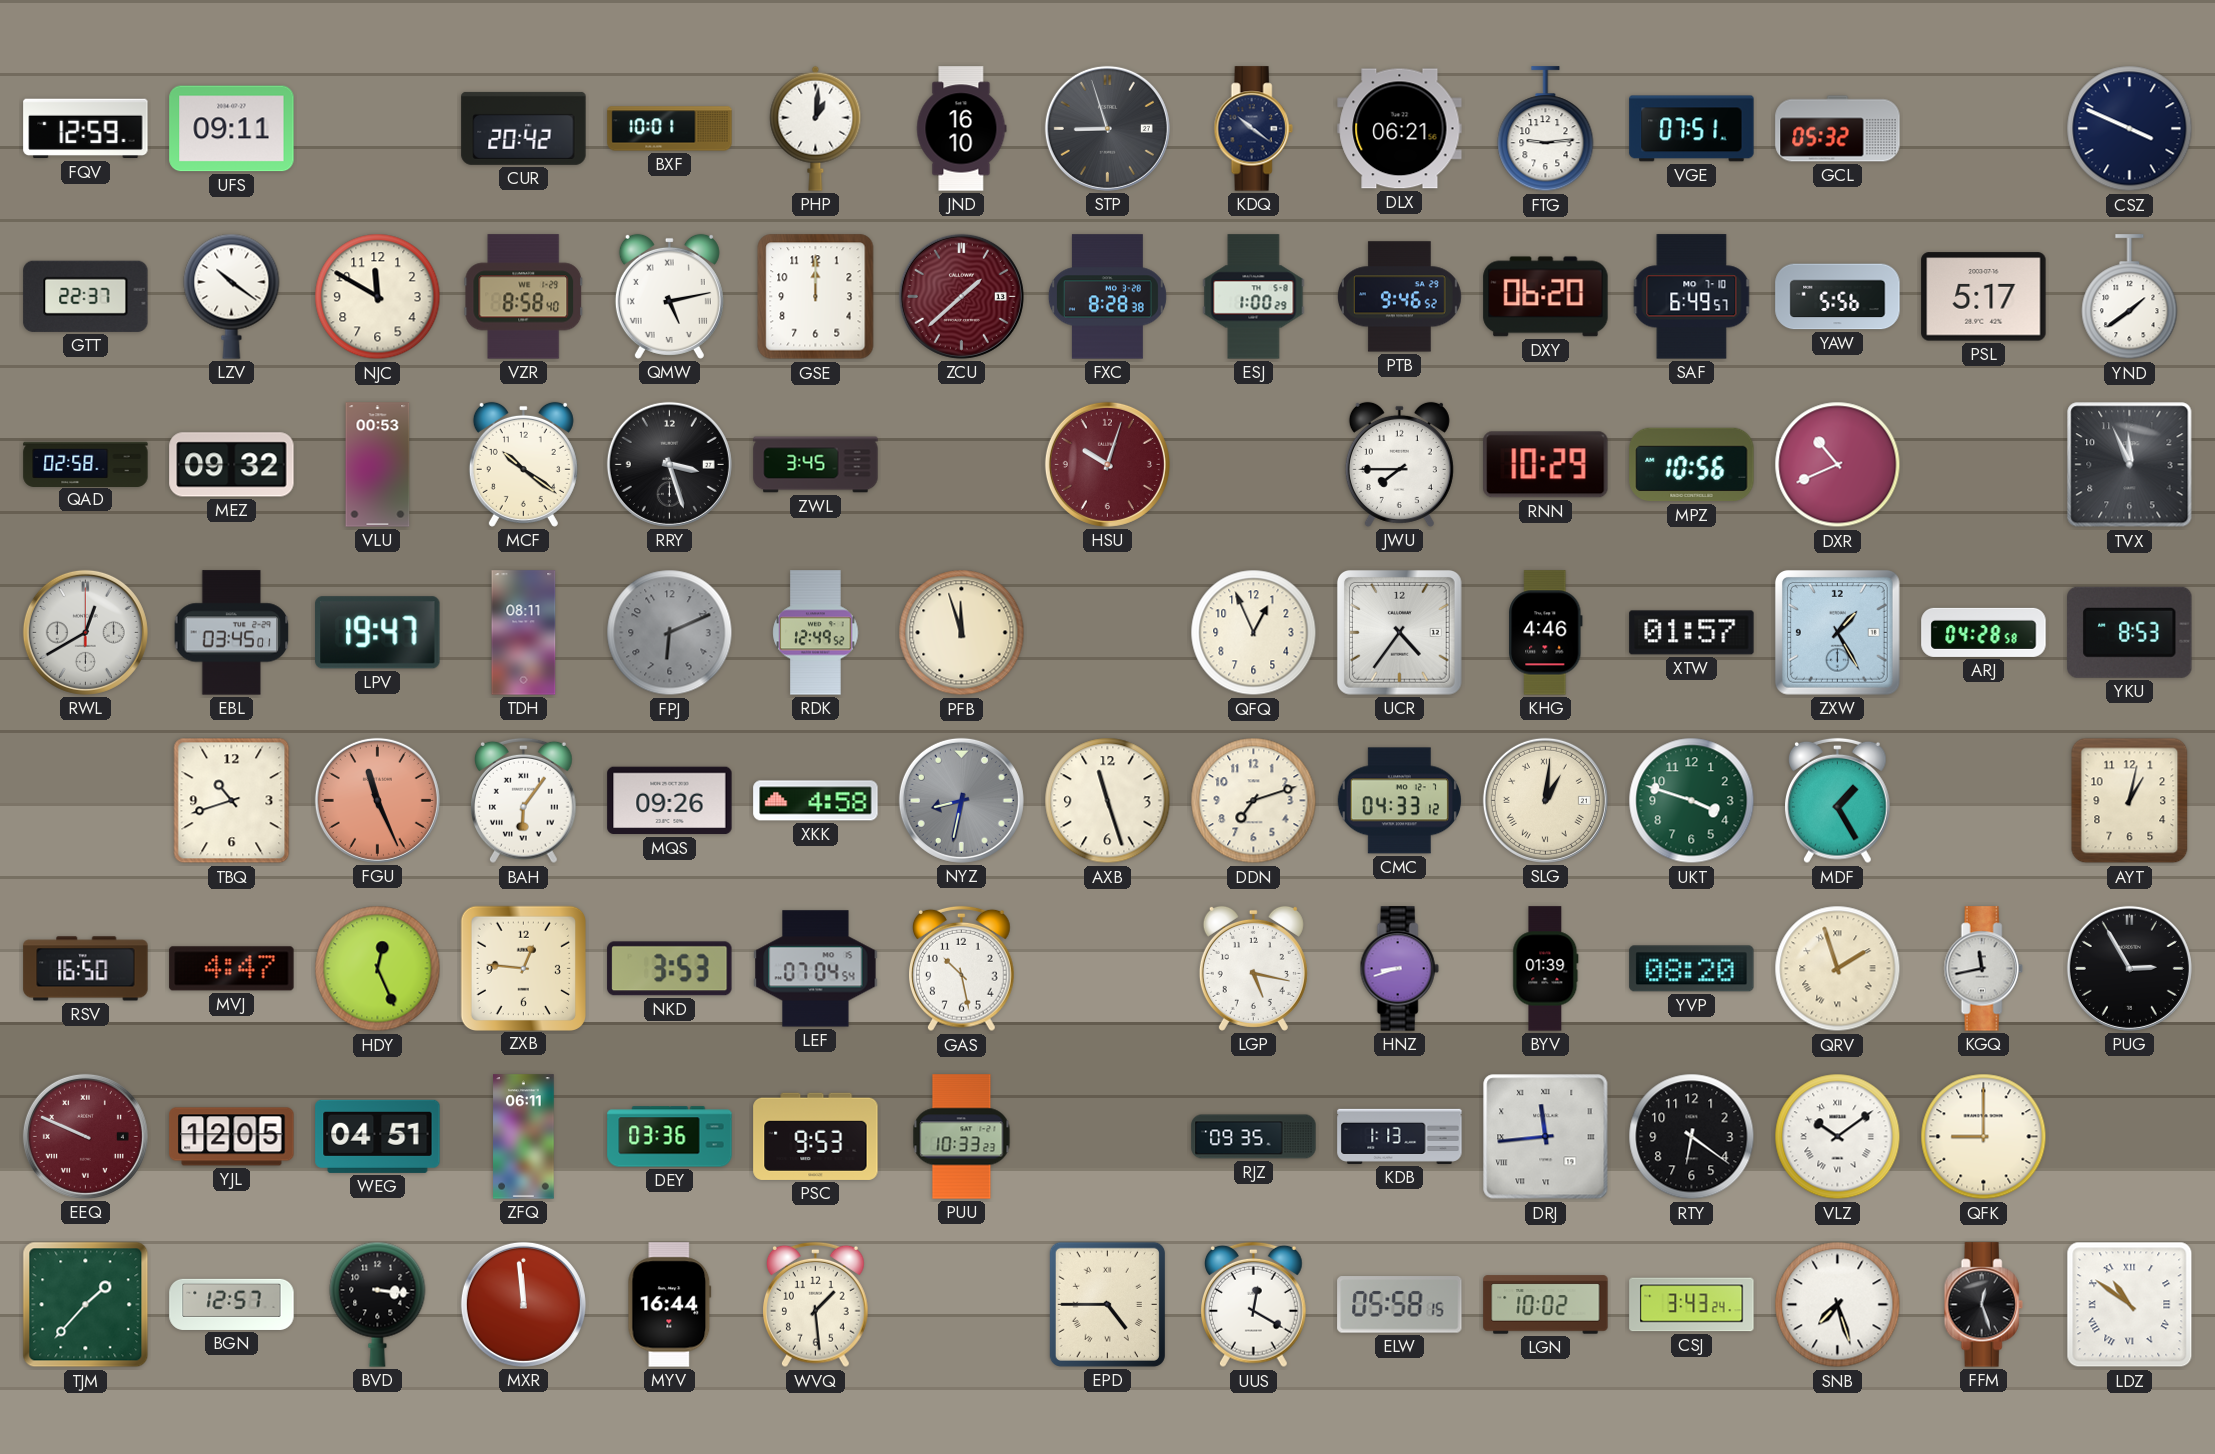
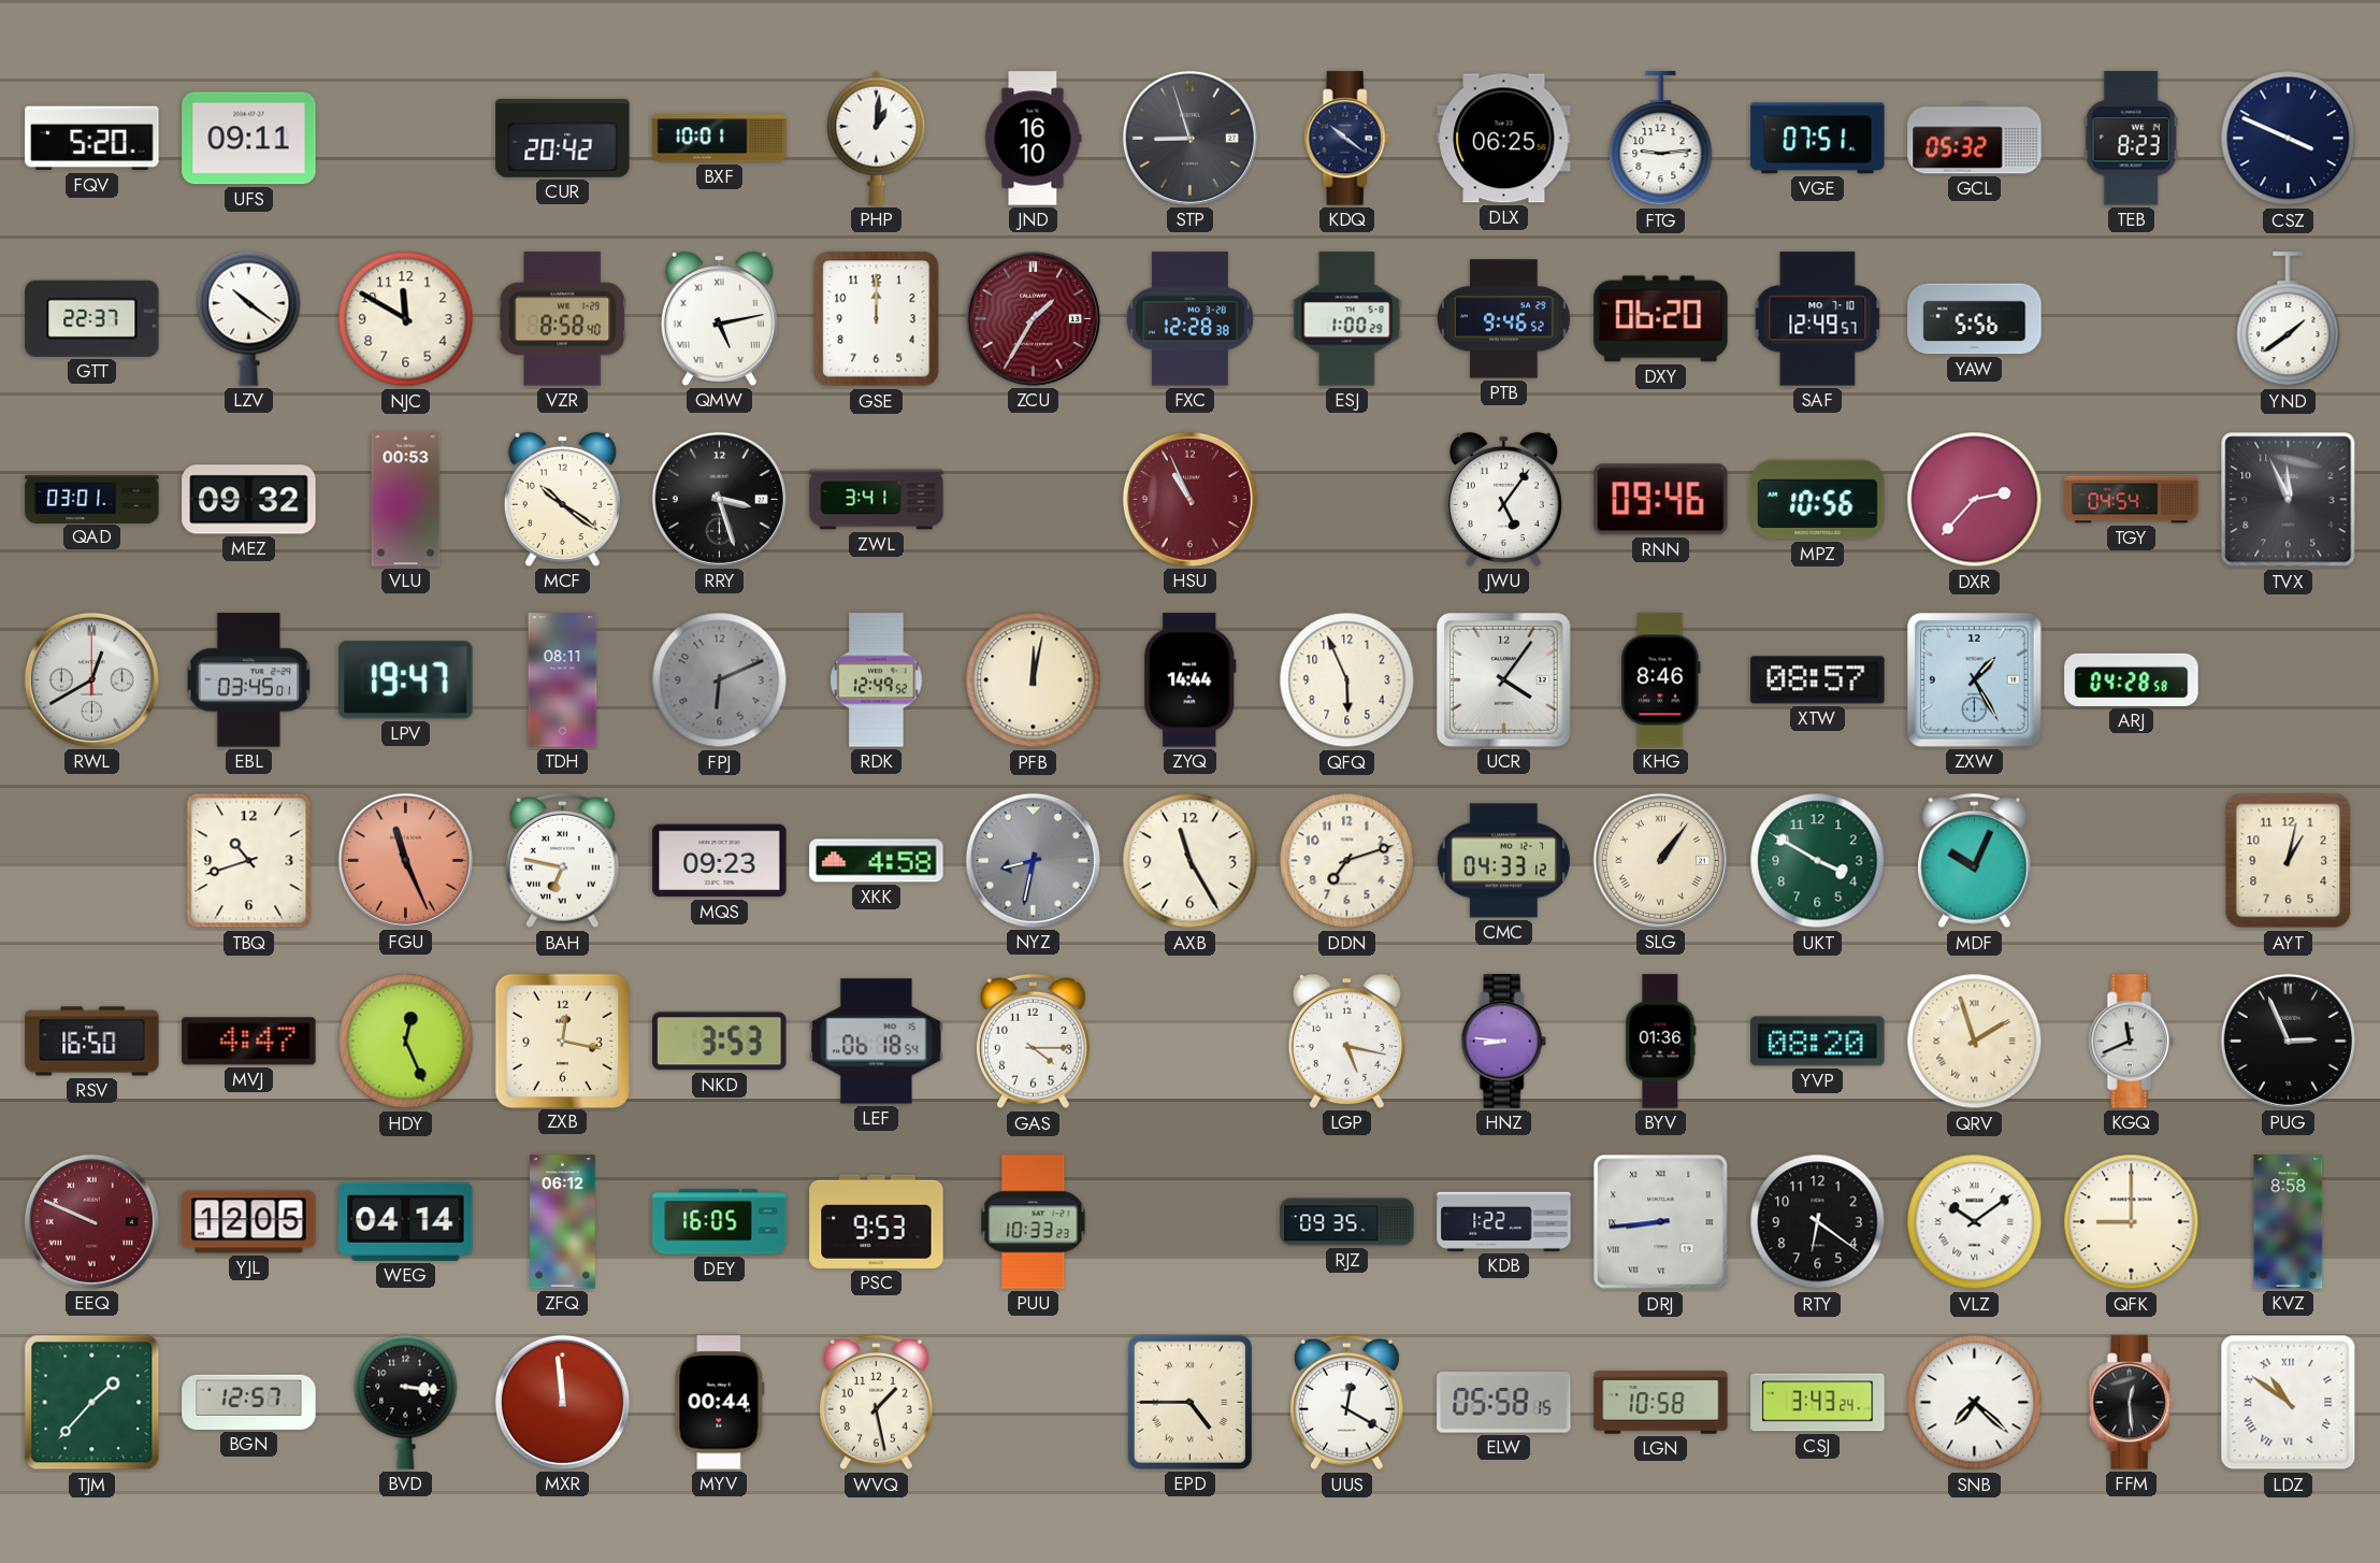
FQV: 12:59 -> 5:20
DLX: 06:21 -> 06:25
TEB: none -> 8:23
ZCU: 1:38 -> 1:35
FXC: 8:28 -> 12:28
SAF: 6:49 -> 12:49
PSL: 5:17 -> none
QAD: 02:58 -> 03:01
ZWL: 3:45 -> 3:41
HSU: 10:03 -> 10:56
JWU: 7:45 -> 5:06
RNN: 10:29 -> 09:46
DXR: 10:41 -> 2:37
TGY: none -> 04:54
PFB: 11:57 -> 12:02
ZYQ: none -> 14:44
QFQ: 12:56 -> 5:56
UCR: 4:36 -> 4:06
KHG: 4:46 -> 8:46
XTW: 01:57 -> 08:57
YKU: 8:53 -> none
BAH: 6:06 -> 6:47
MQS: 09:26 -> 09:23
AXB: 11:27 -> 11:25
SLG: 1:01 -> 1:06
UKT: 3:48 -> 3:50
MDF: 1:25 -> 10:04
ZXB: 12:46 -> 12:17
LEF: 07:04 -> 06:18
GAS: 10:28 -> 4:15
HNZ: 8:42 -> 8:46
BYV: 01:39 -> 01:36
KGQ: 11:43 -> 11:41
PUG: 2:55 -> 2:56
WEG: 04:51 -> 04:14
ZFQ: 06:11 -> 06:12
DEY: 03:36 -> 16:05
KDB: 1:13 -> 1:22
DRJ: 11:44 -> 8:44
KVZ: none -> 8:58
MYV: 16:44 -> 00:44
WVQ: 1:29 -> 1:28
LGN: 10:02 -> 10:58
SNB: 7:27 -> 7:22
FFM: 12:27 -> 12:29
